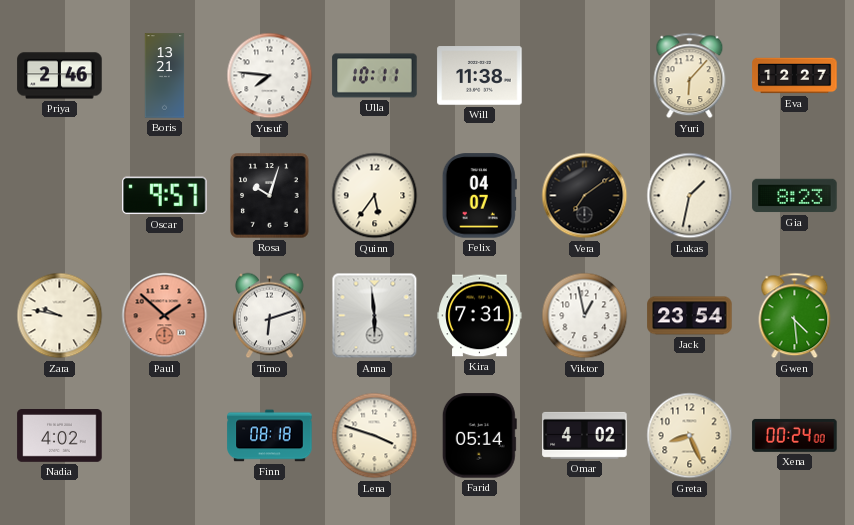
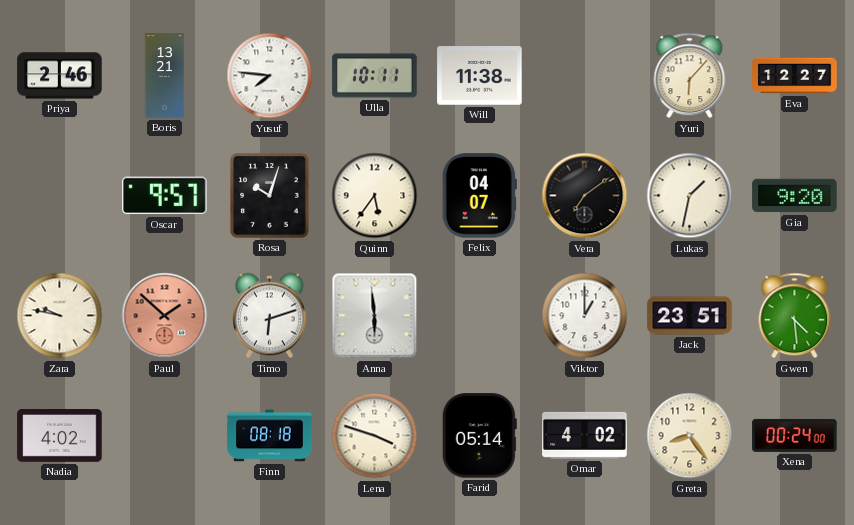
Gia: 8:23 -> 9:20
Kira: 7:31 -> none
Viktor: 12:58 -> 1:00
Jack: 23:54 -> 23:51
Greta: 8:26 -> 8:24
